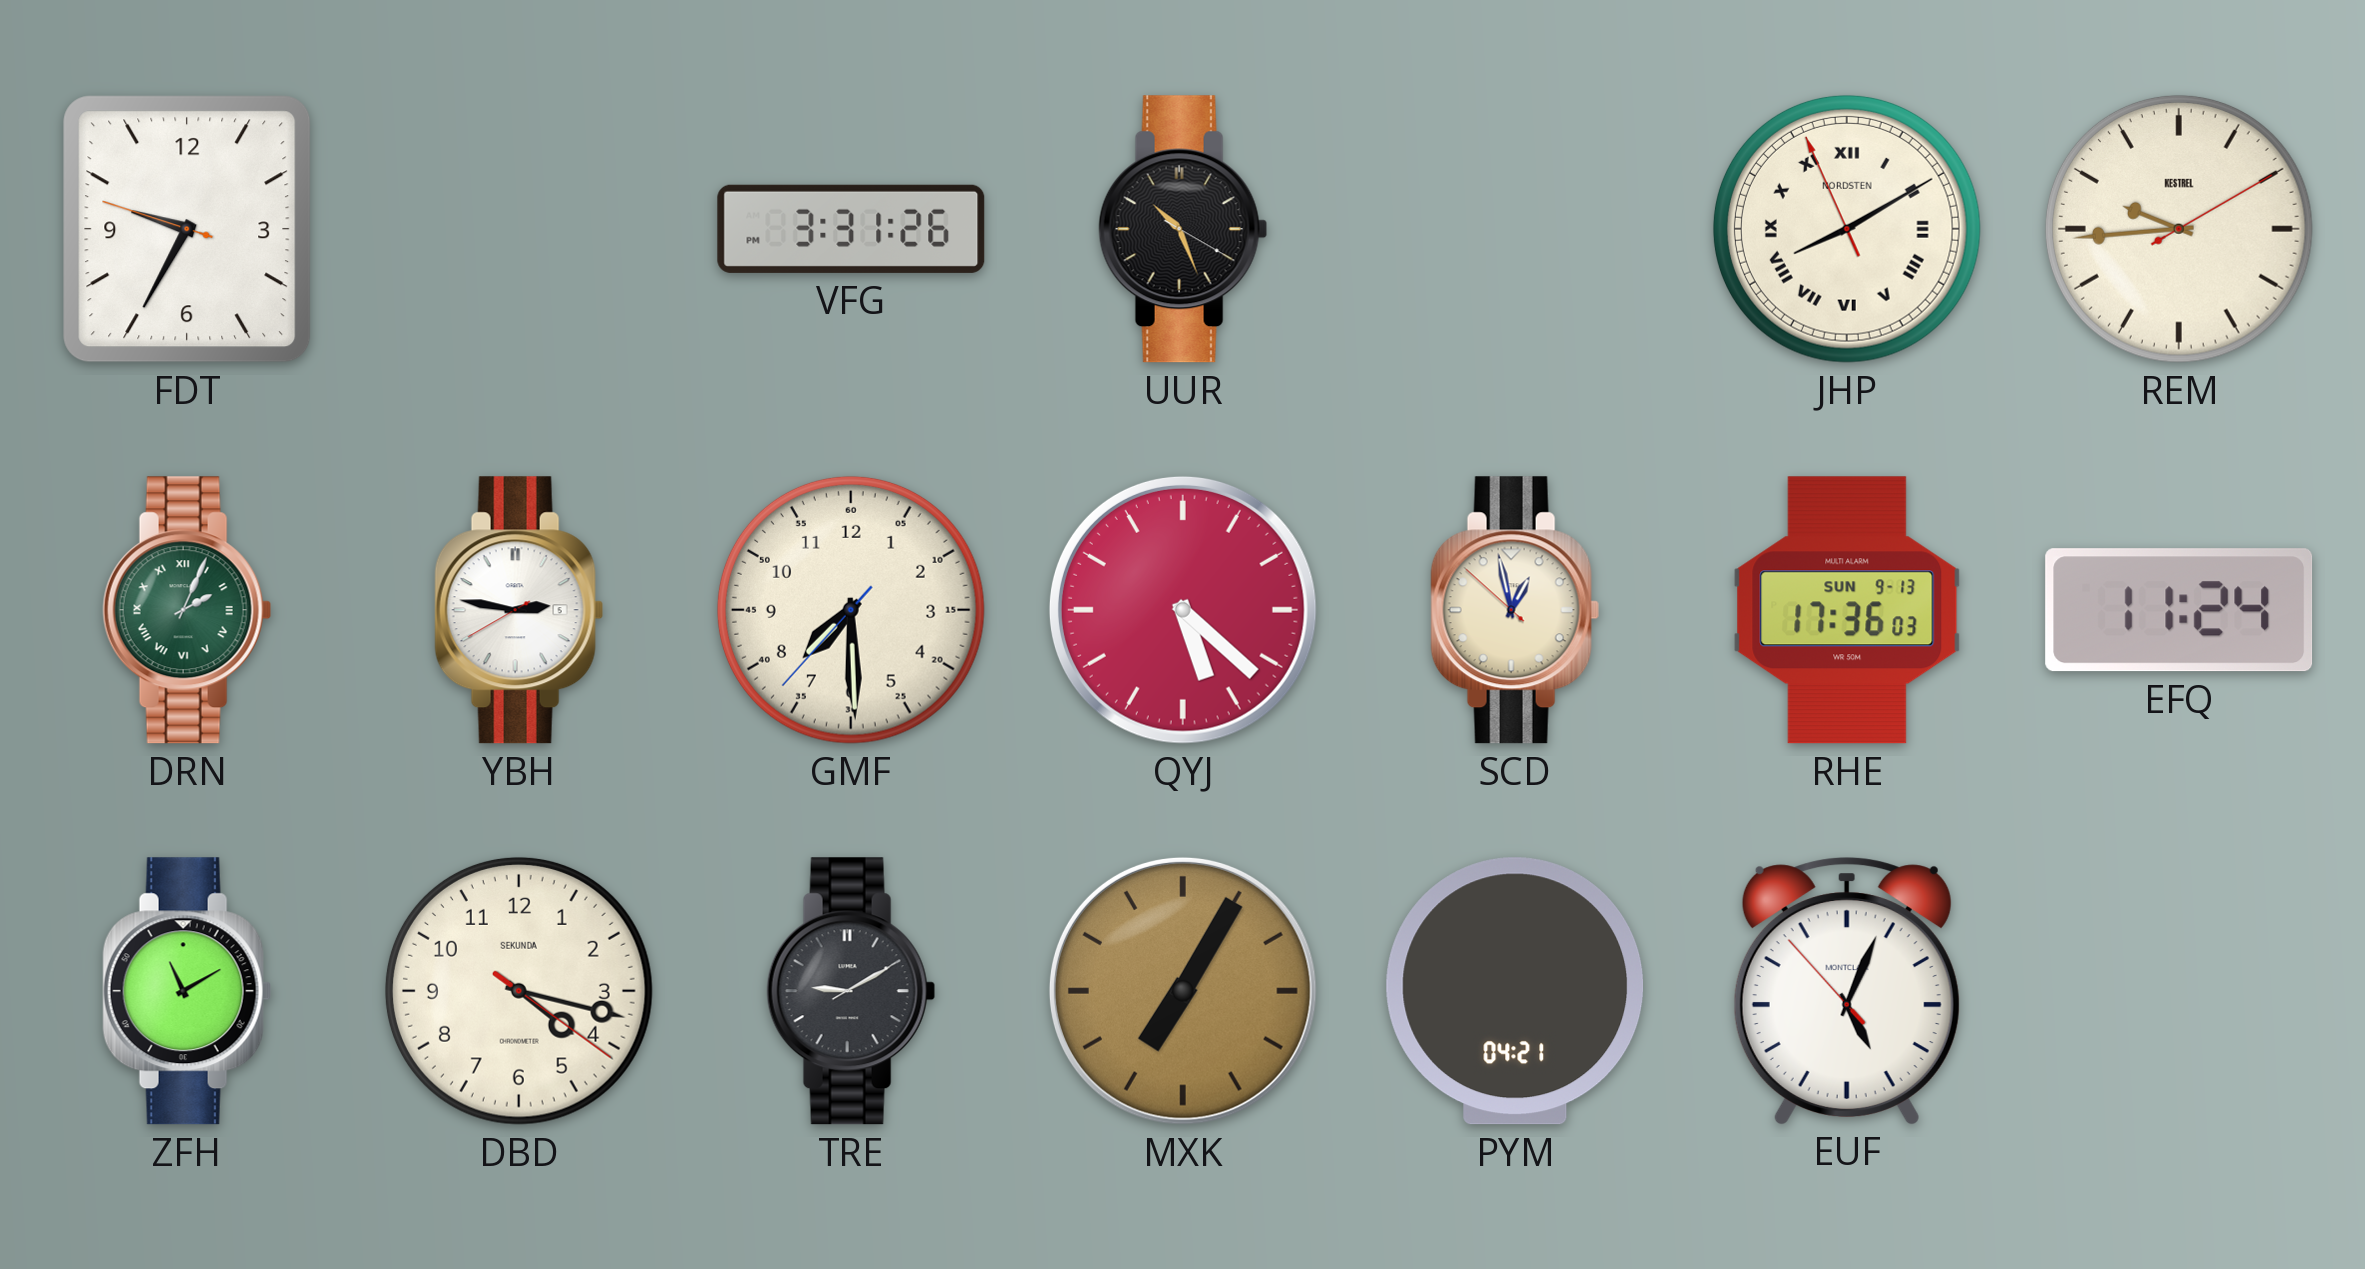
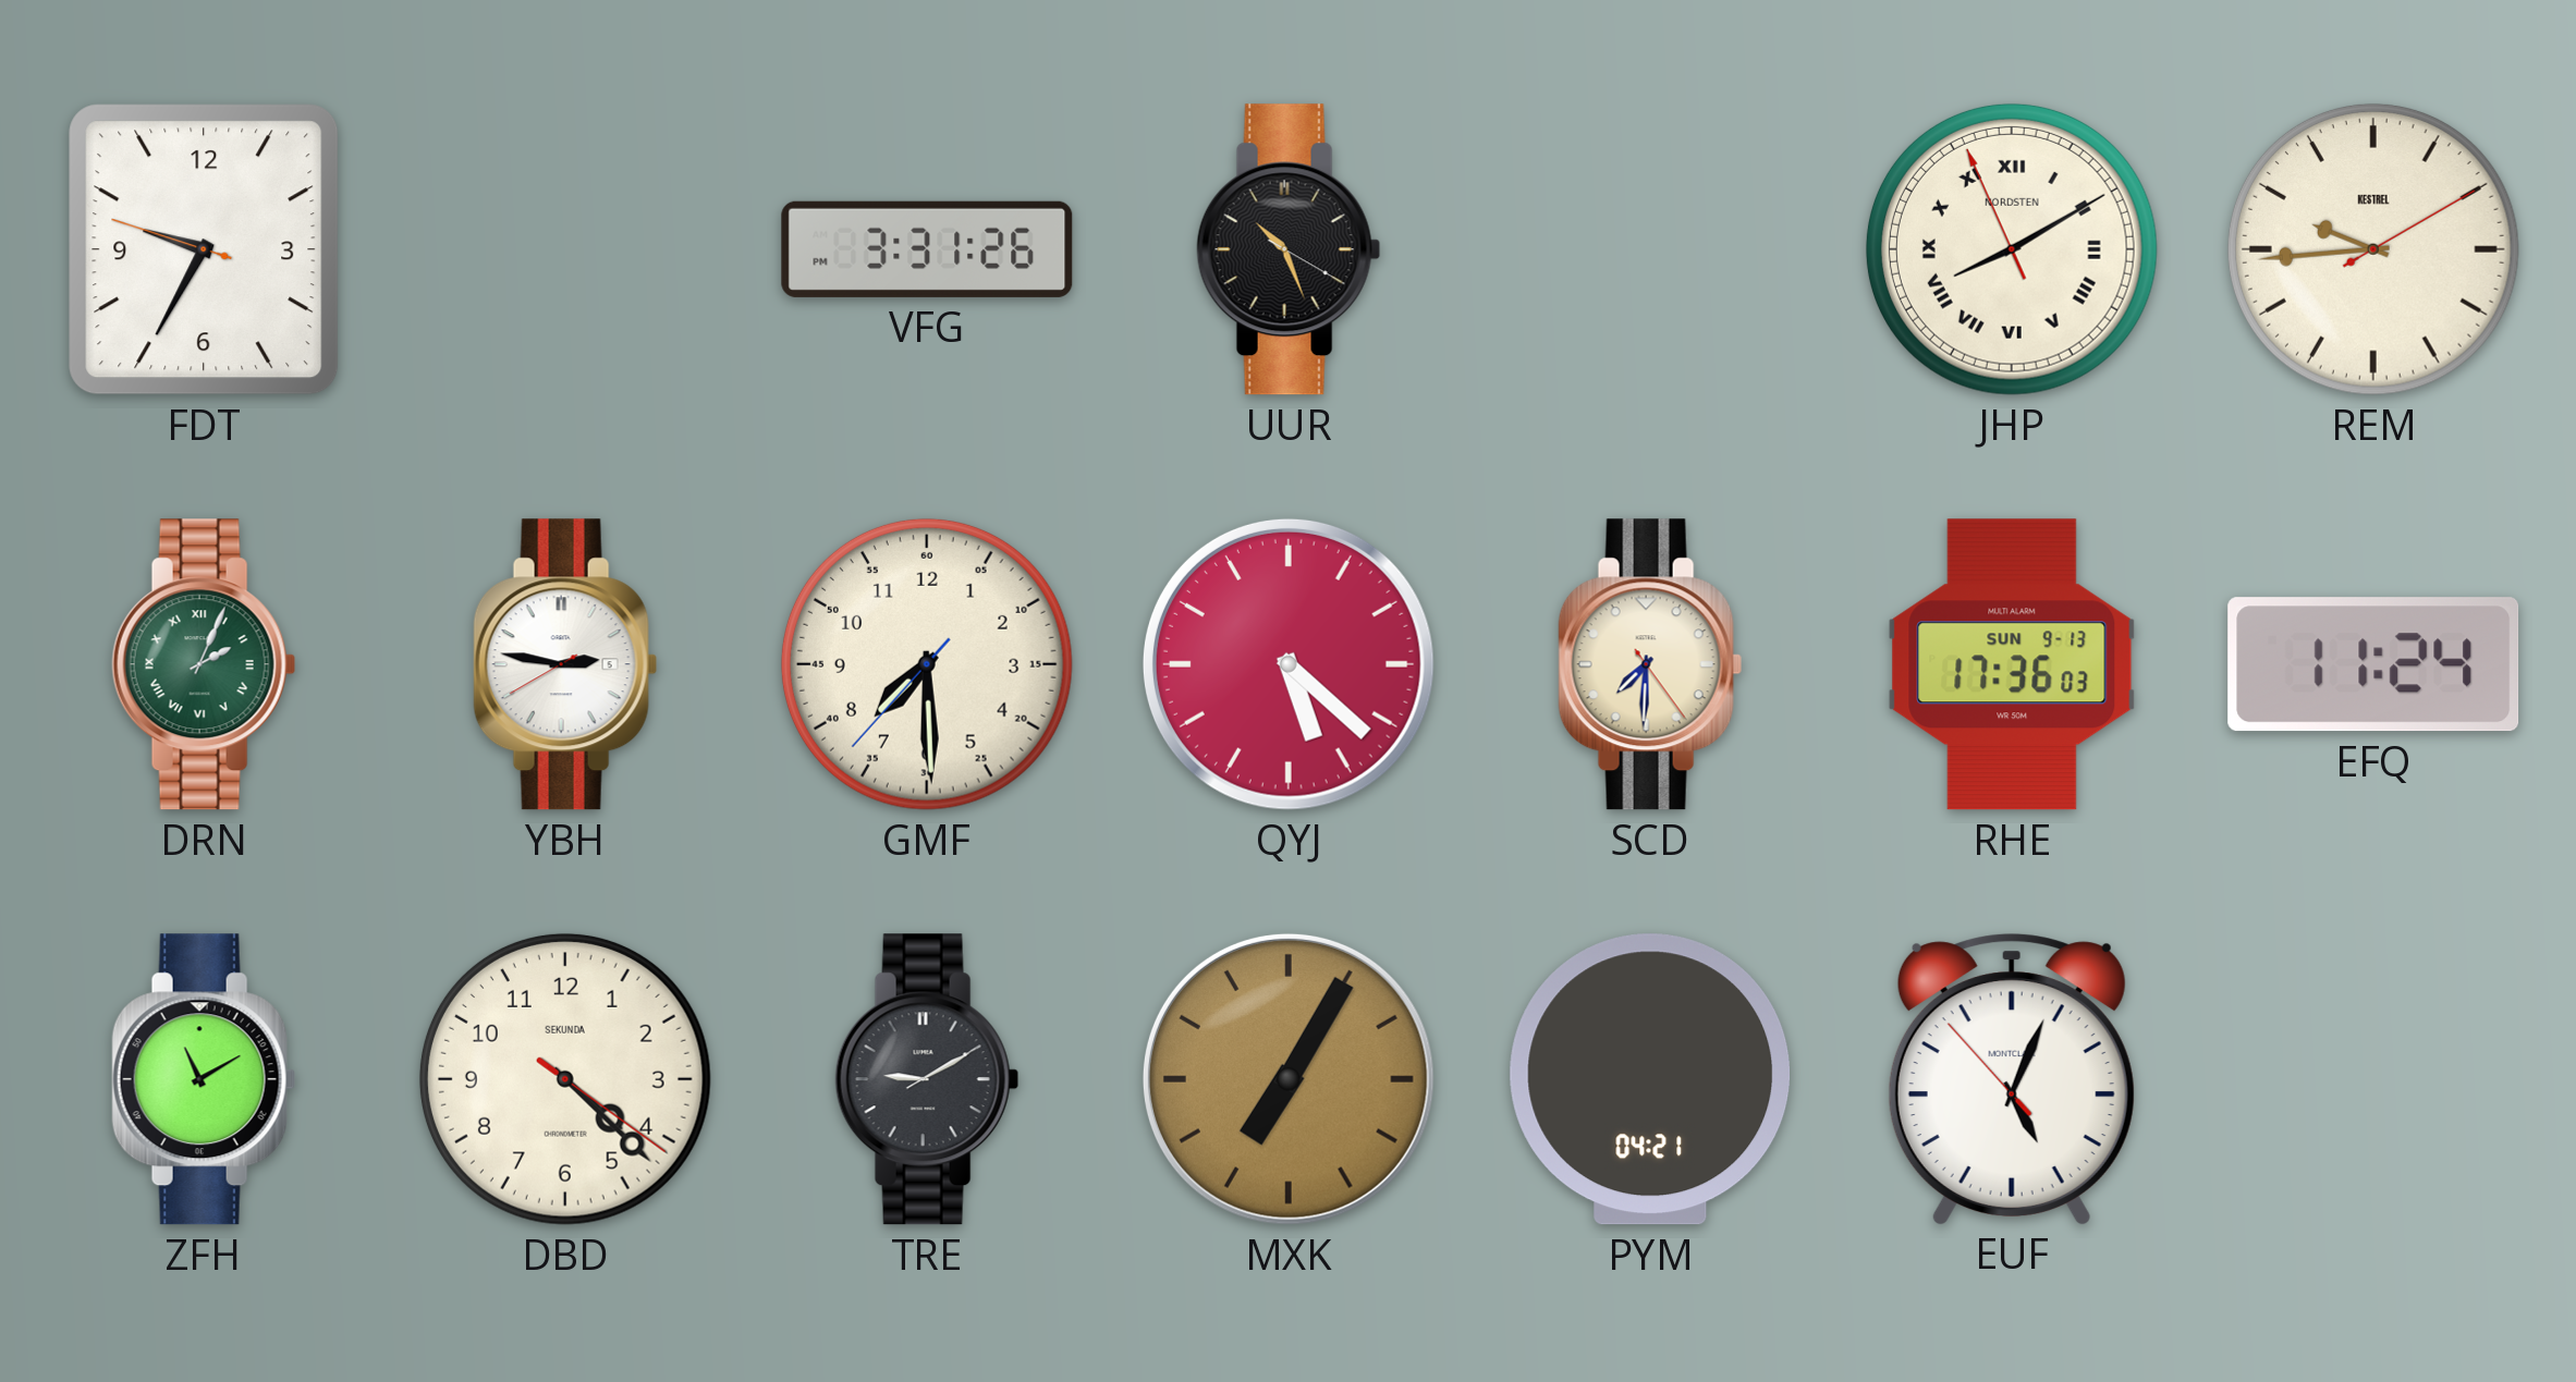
SCD: 12:57 -> 7:30
DBD: 4:17 -> 4:22
